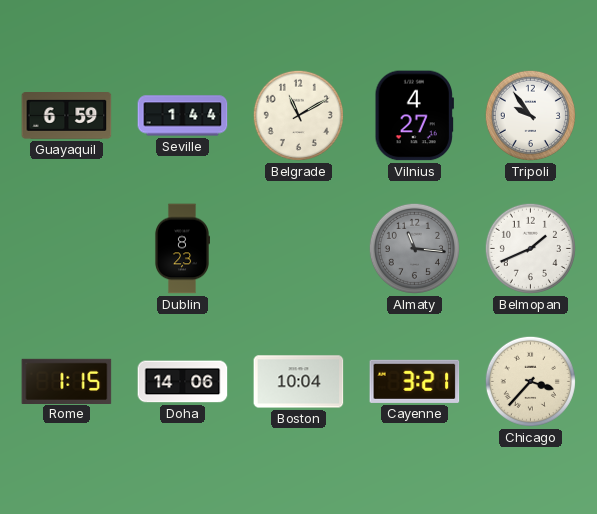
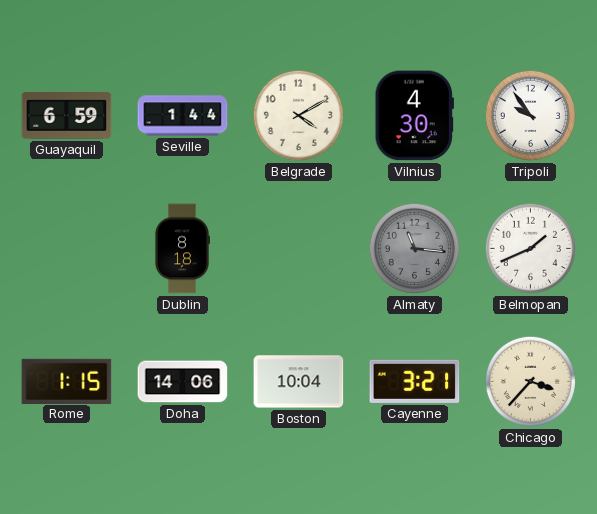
Belgrade: 11:10 -> 4:10
Vilnius: 4:27 -> 4:30
Dublin: 8:23 -> 8:18
